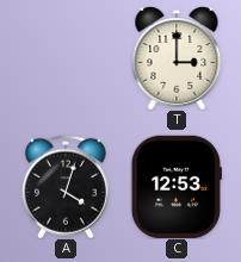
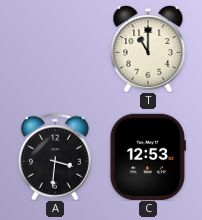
T: 3:00 -> 11:00
A: 4:03 -> 3:31
